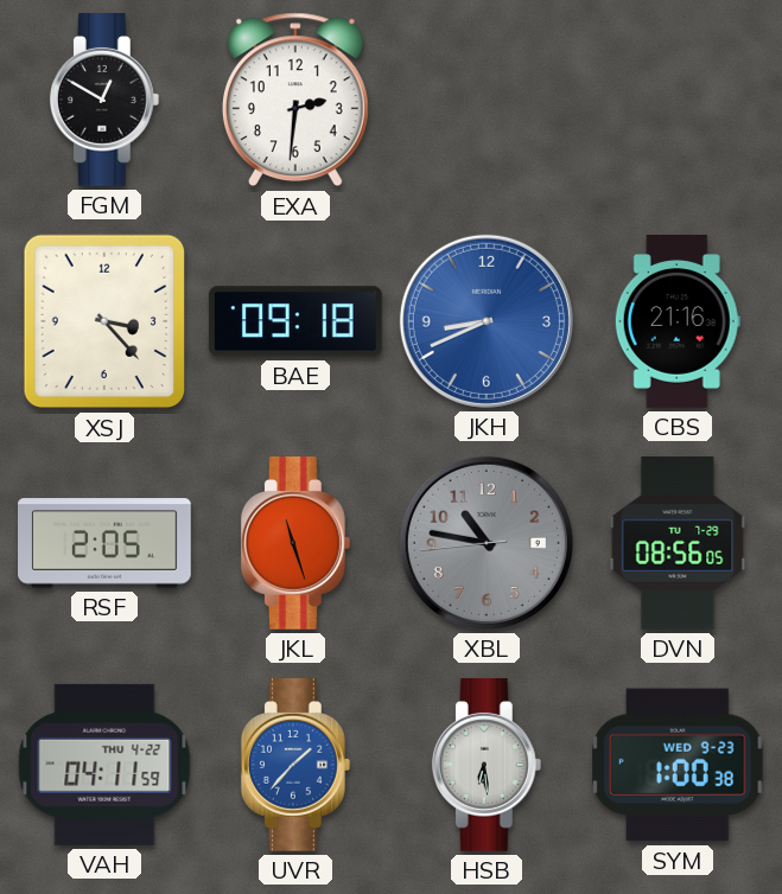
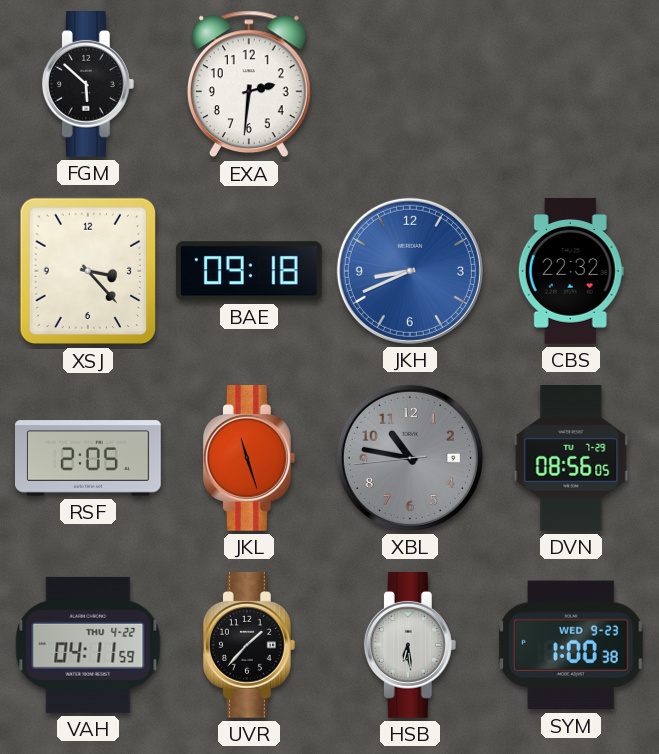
FGM: 12:50 -> 5:52
CBS: 21:16 -> 22:32
UVR dial: blue -> black
